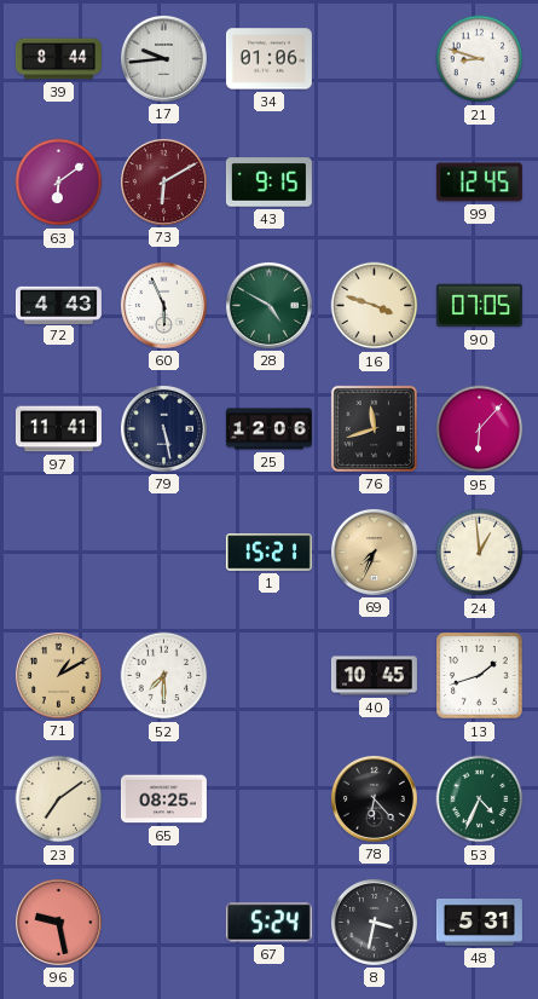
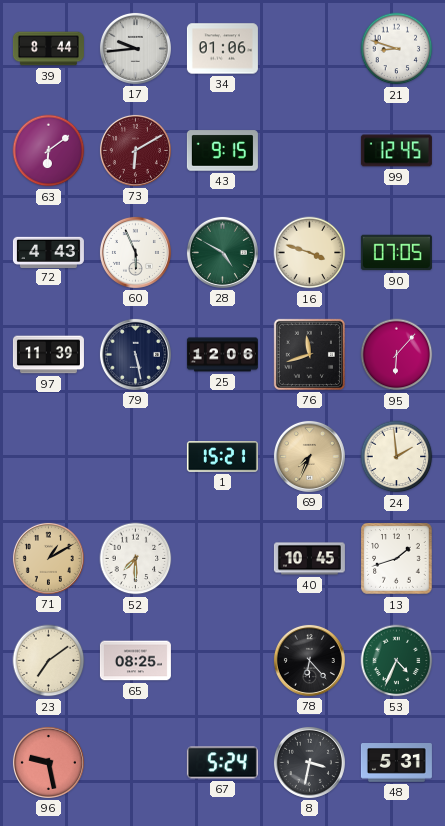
97: 11:41 -> 11:39
24: 12:59 -> 1:59
